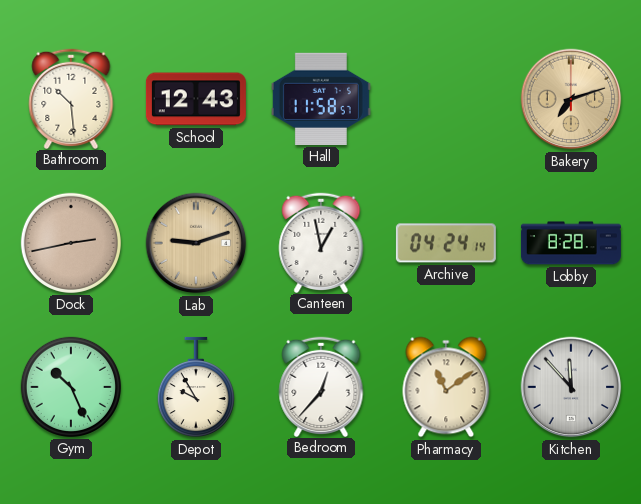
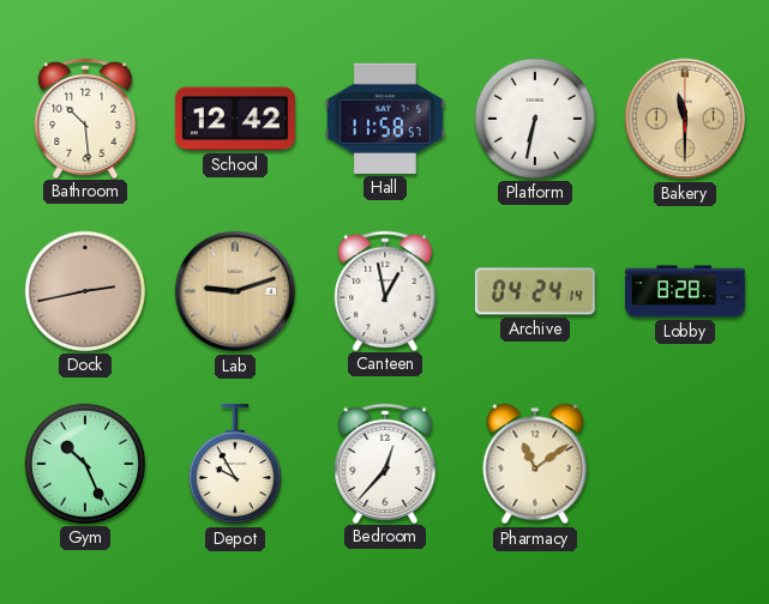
School: 12:43 -> 12:42
Platform: none -> 6:32
Bakery: 7:12 -> 11:30
Kitchen: 11:53 -> none
